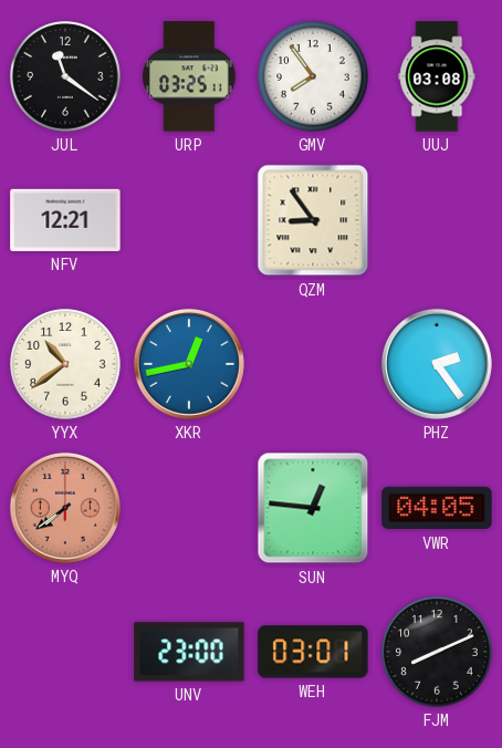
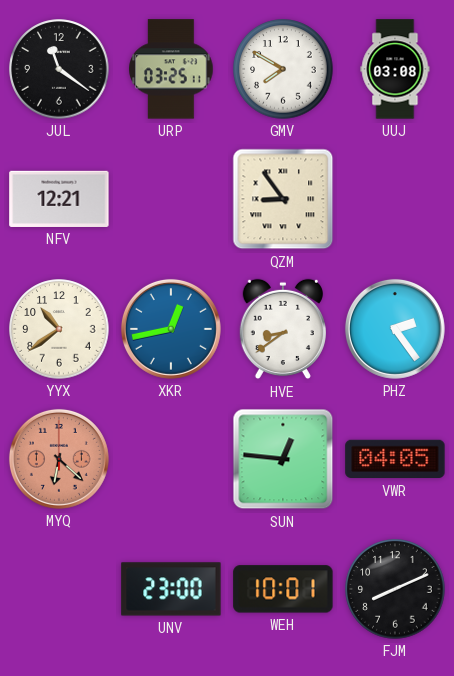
GMV: 7:54 -> 7:50
HVE: none -> 8:39
MYQ: 7:39 -> 6:22
WEH: 03:01 -> 10:01
